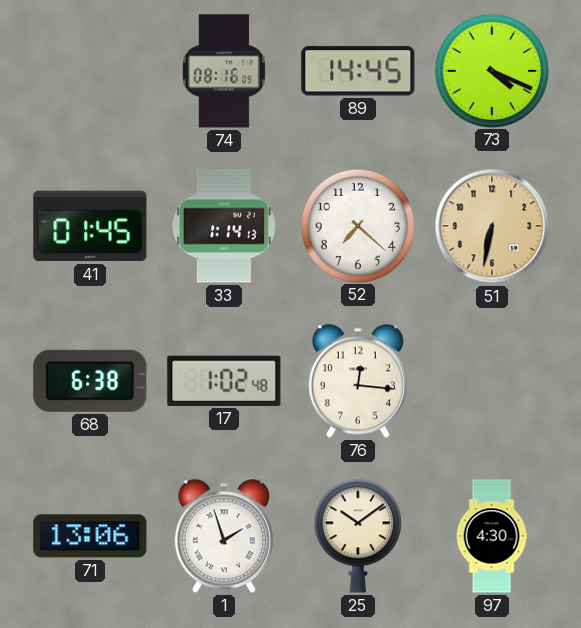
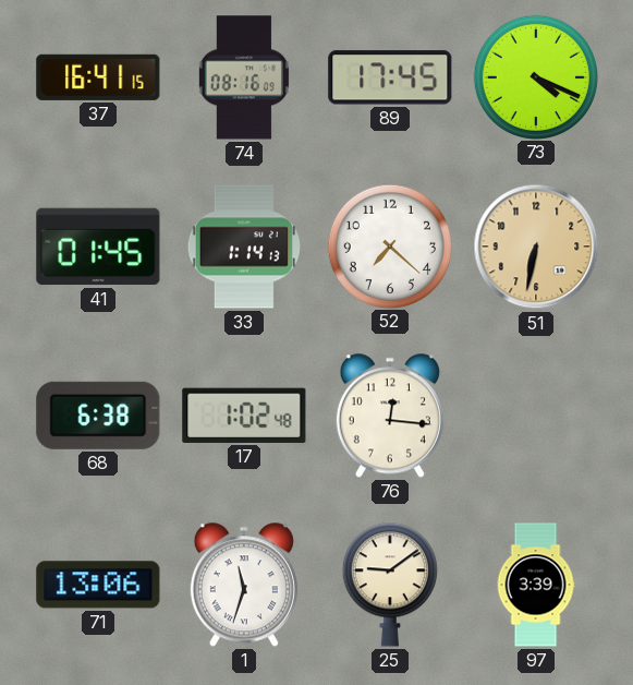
37: none -> 16:41
89: 14:45 -> 17:45
1: 1:57 -> 11:33
25: 10:09 -> 9:09
97: 4:30 -> 3:39
